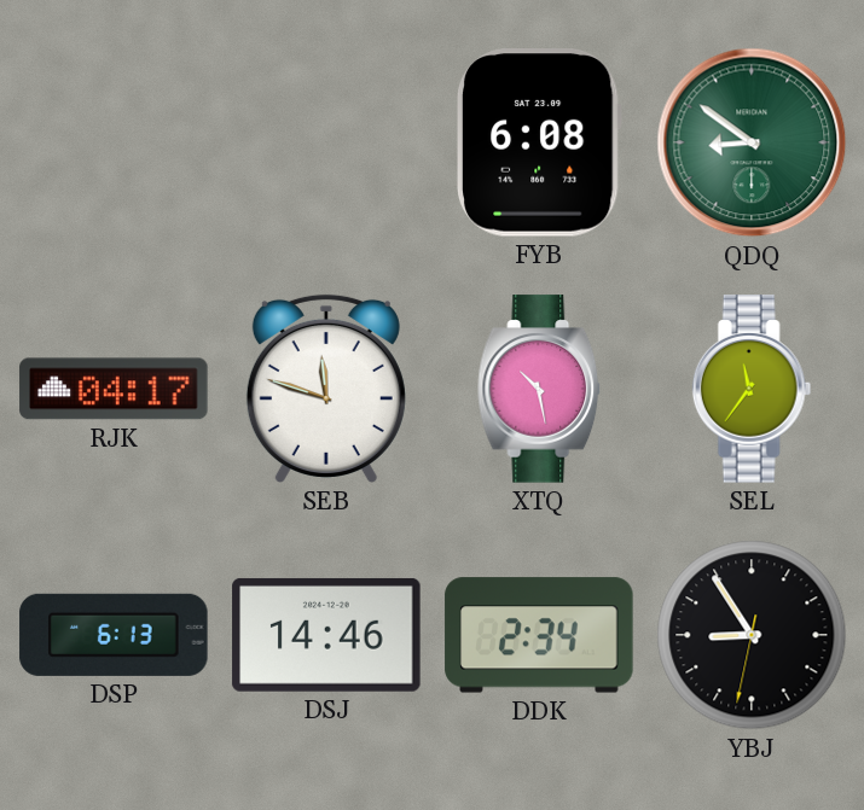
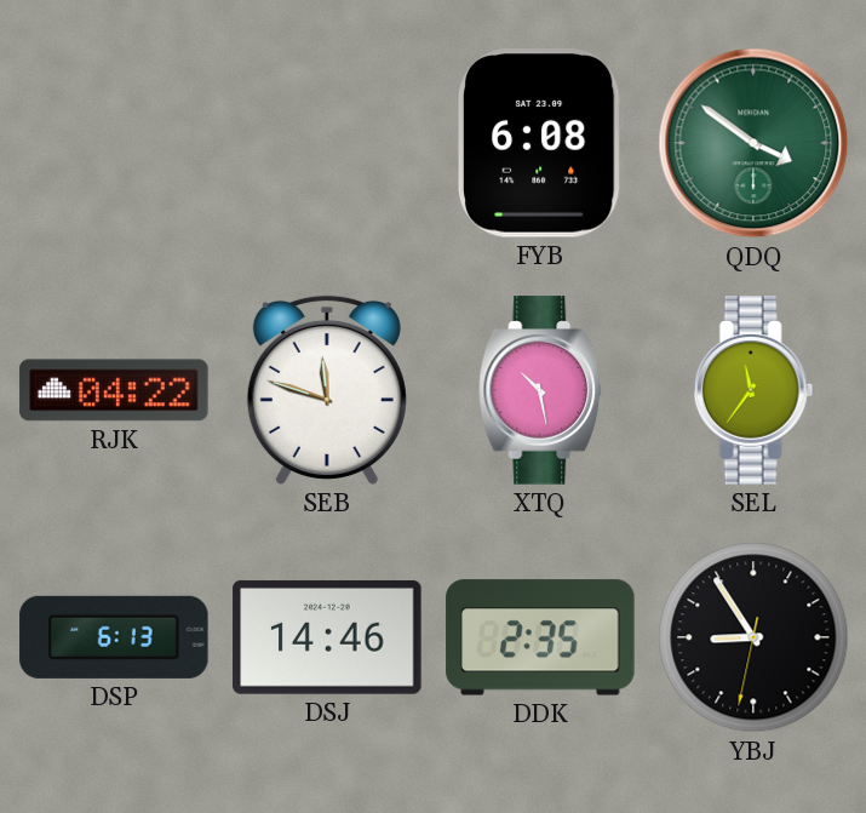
QDQ: 8:51 -> 3:51
RJK: 04:17 -> 04:22
DDK: 2:34 -> 2:35
